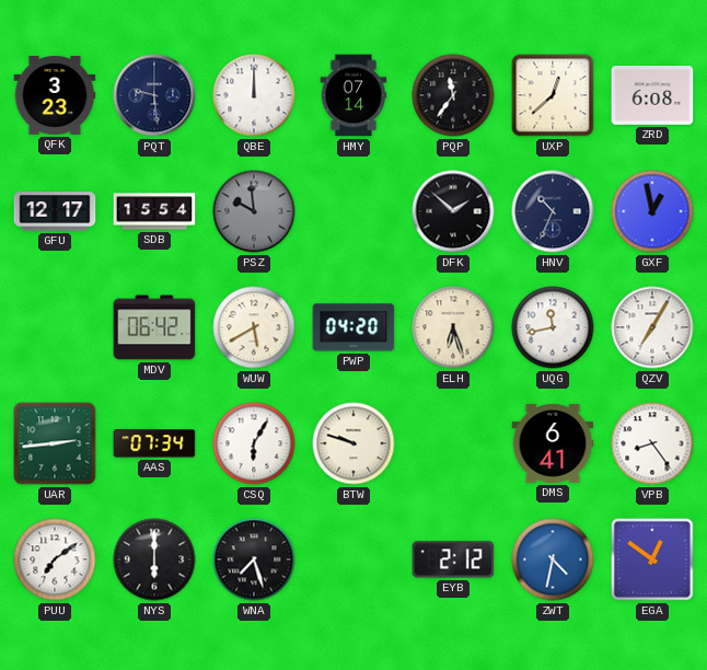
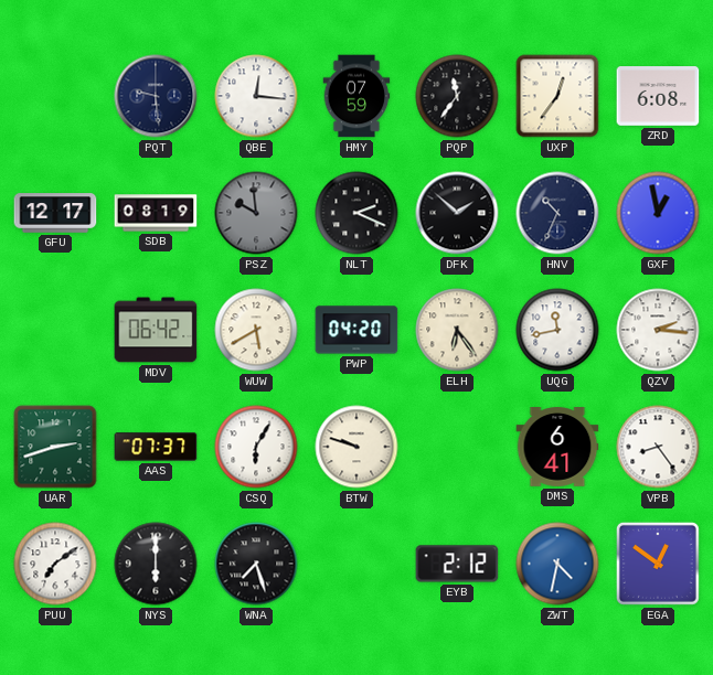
QFK: 3:23 -> none
QBE: 12:00 -> 12:16
HMY: 07:14 -> 07:59
UXP: 12:38 -> 12:36
SDB: 15:54 -> 08:19
NLT: none -> 2:19
ELH: 6:27 -> 6:24
QZV: 7:05 -> 2:16
UAR: 2:44 -> 2:42
AAS: 07:34 -> 07:37
